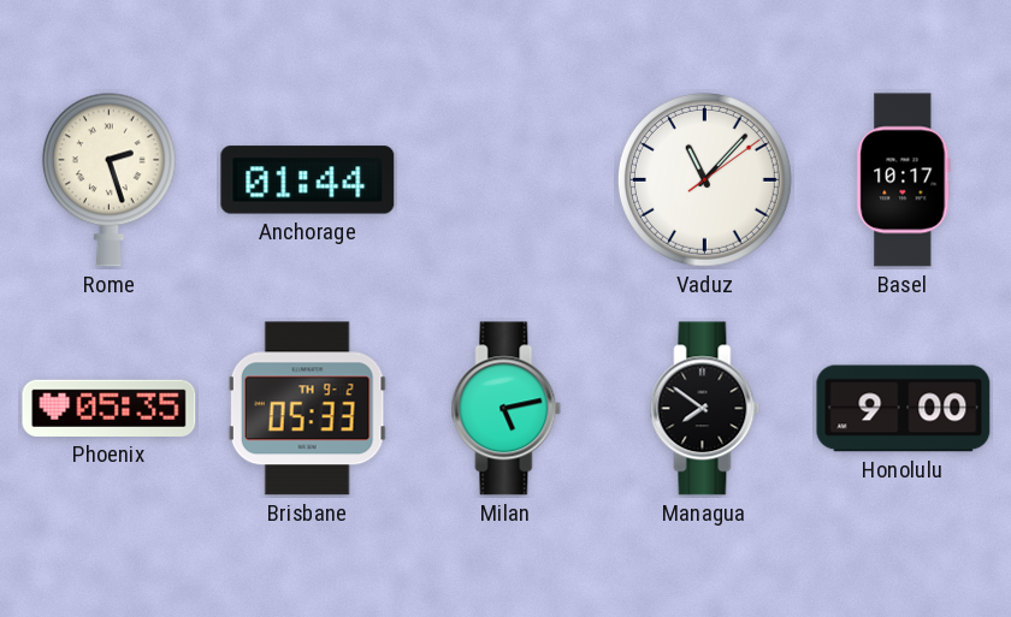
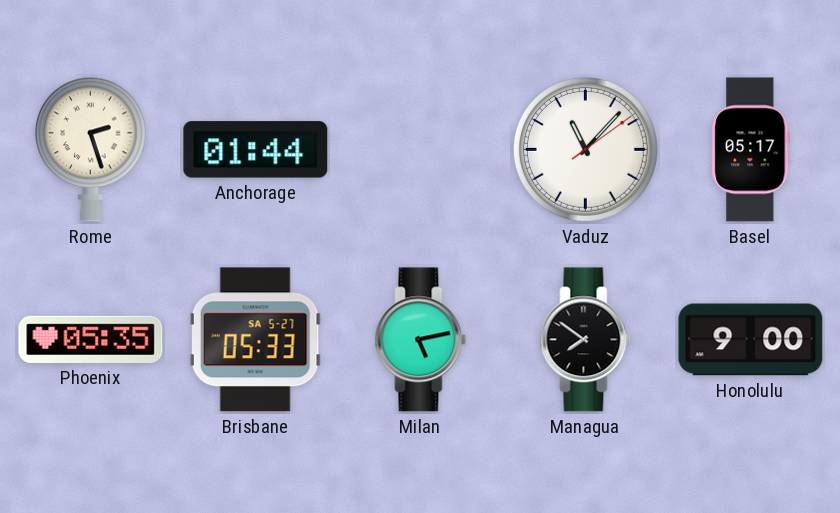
Basel: 10:17 -> 05:17
Brisbane date: TH 9-2 -> SA 5-27
